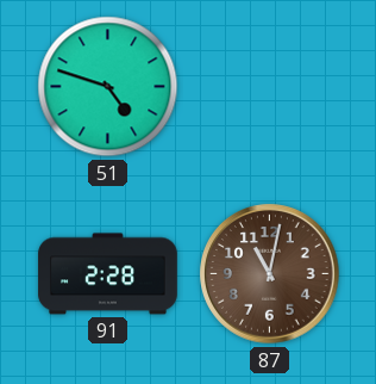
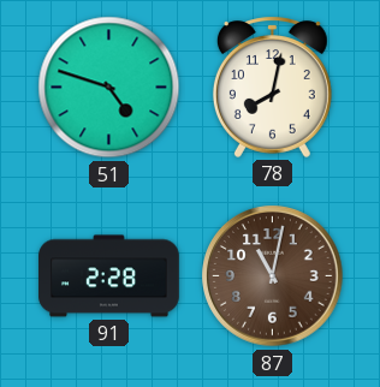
78: none -> 8:02
